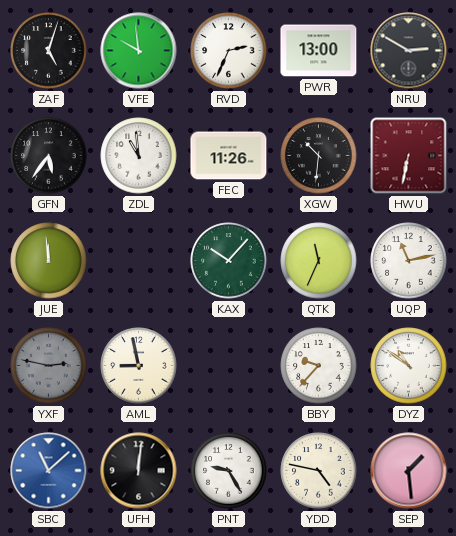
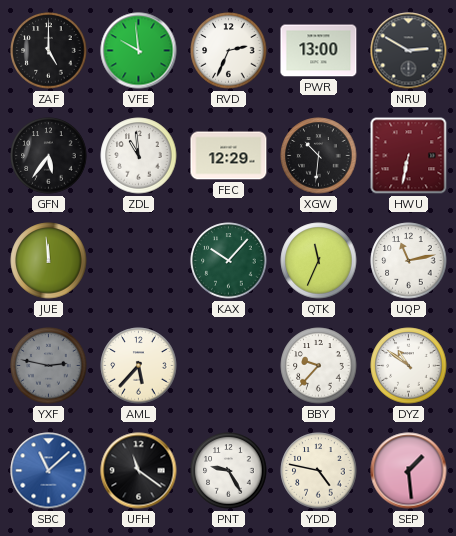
ZAF: 5:03 -> 5:00
FEC: 11:26 -> 12:29
AML: 8:58 -> 5:37
UFH: 12:01 -> 11:21
